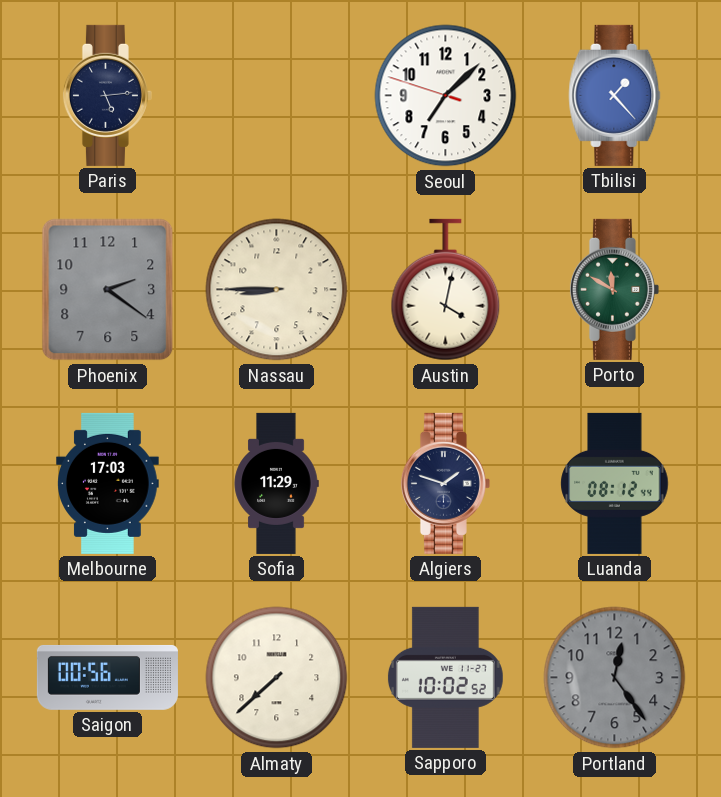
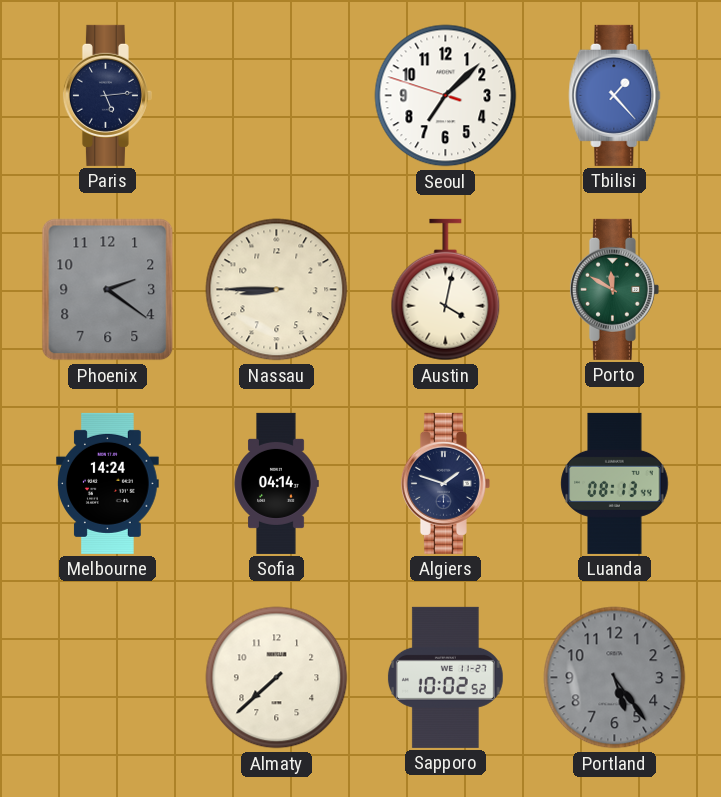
Melbourne: 17:03 -> 14:24
Sofia: 11:29 -> 04:14
Luanda: 08:12 -> 08:13
Saigon: 00:56 -> none
Portland: 12:24 -> 5:24
